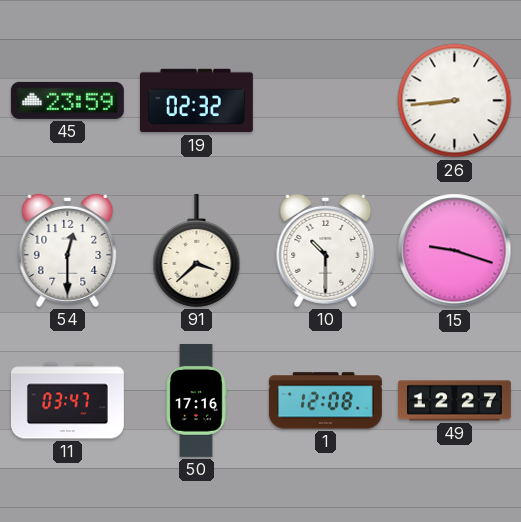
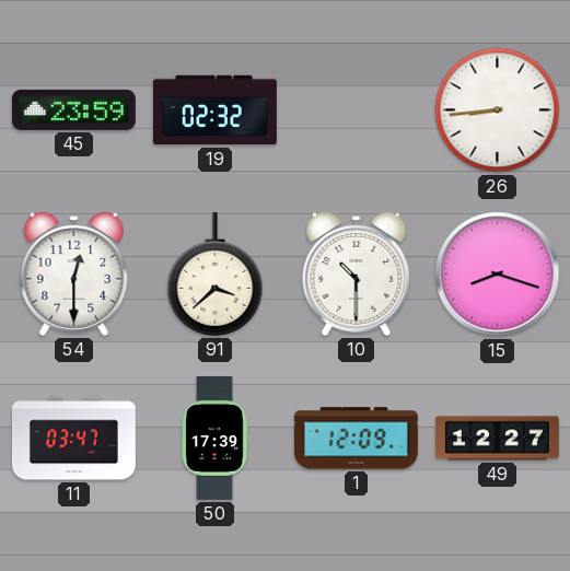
15: 9:18 -> 8:18
50: 17:16 -> 17:39
1: 12:08 -> 12:09
